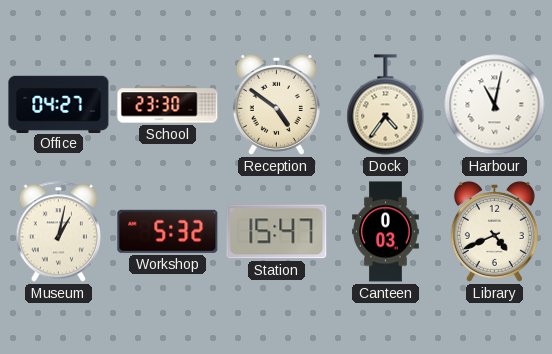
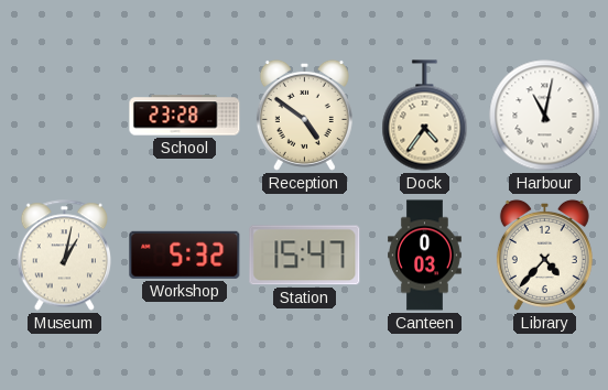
Office: 04:27 -> none
School: 23:30 -> 23:28
Library: 4:41 -> 4:37
